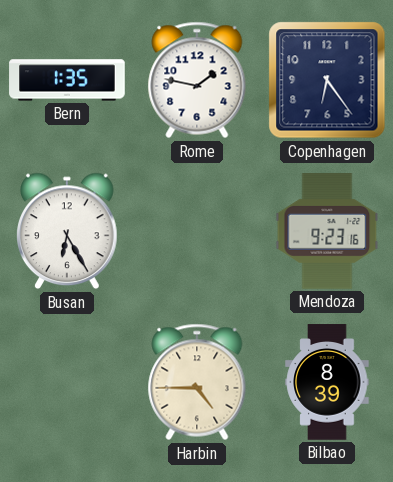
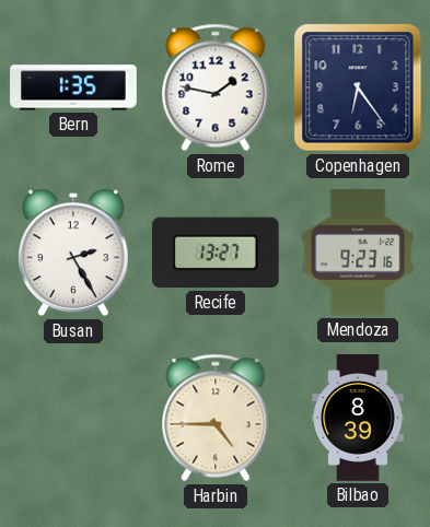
Busan: 6:25 -> 2:25
Recife: none -> 13:27
